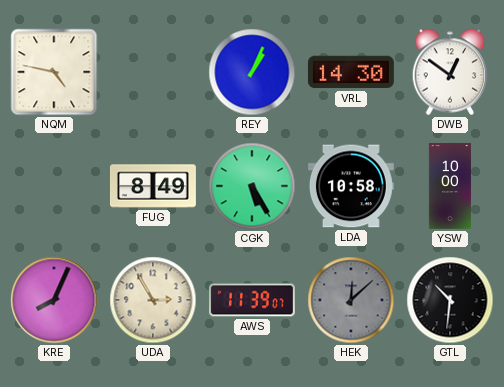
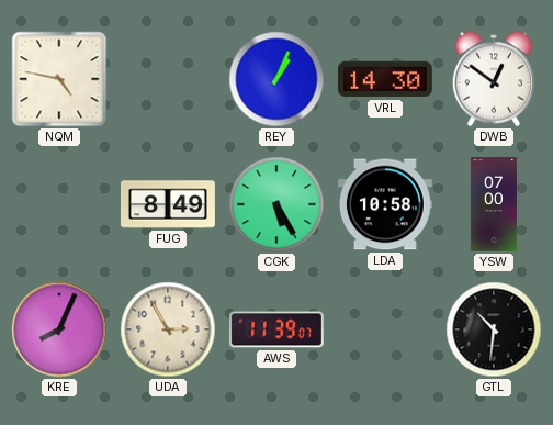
YSW: 10:00 -> 07:00
HEK: 12:08 -> none
